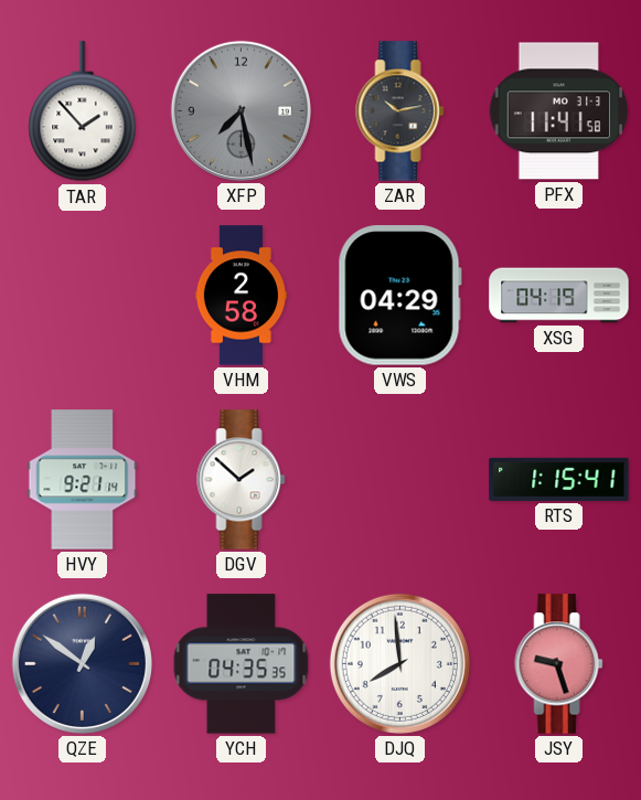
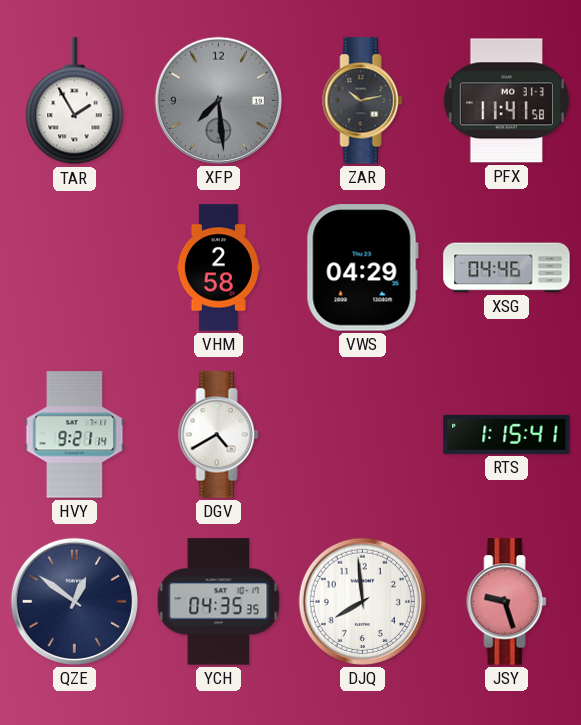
TAR: 1:53 -> 1:55
XFP: 7:28 -> 7:29
XSG: 04:19 -> 04:46
DGV: 1:52 -> 4:40
